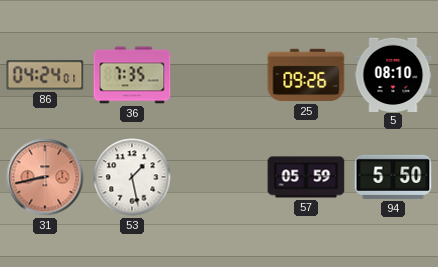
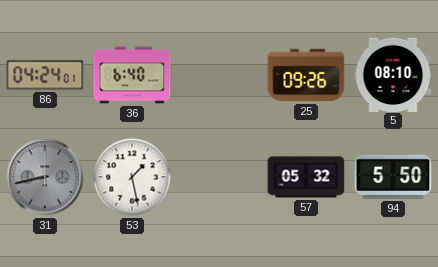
36: 7:35 -> 6:40
31 dial: salmon -> grey
57: 05:59 -> 05:32
